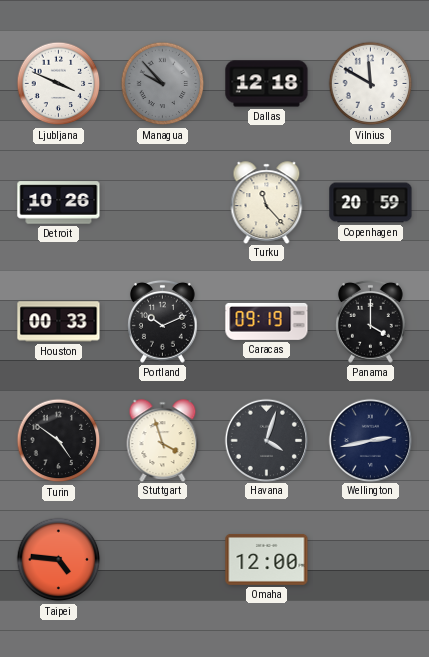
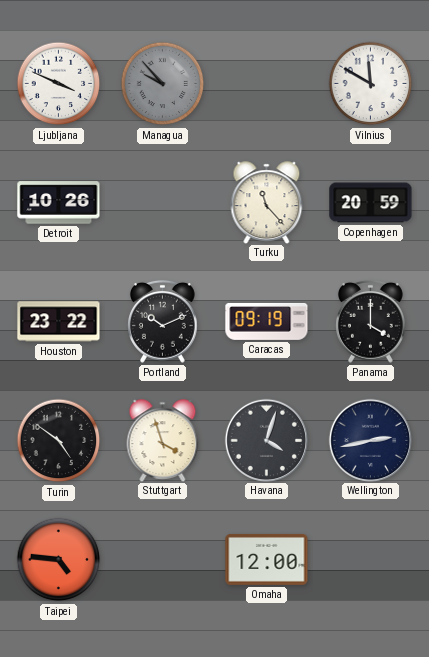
Dallas: 12:18 -> none
Houston: 00:33 -> 23:22
